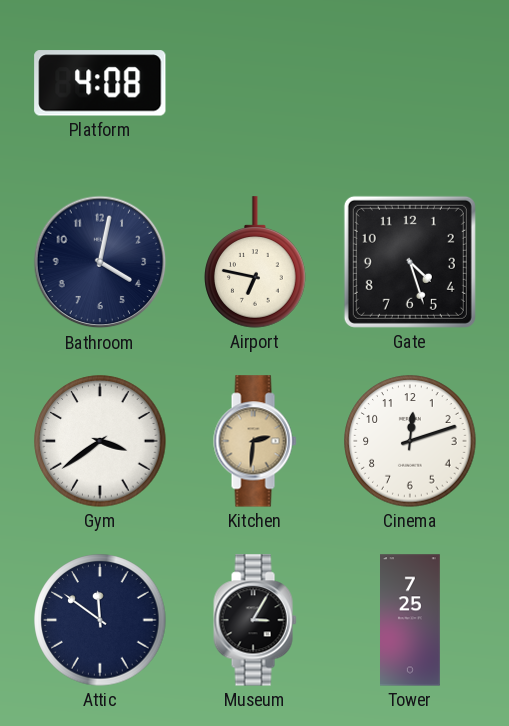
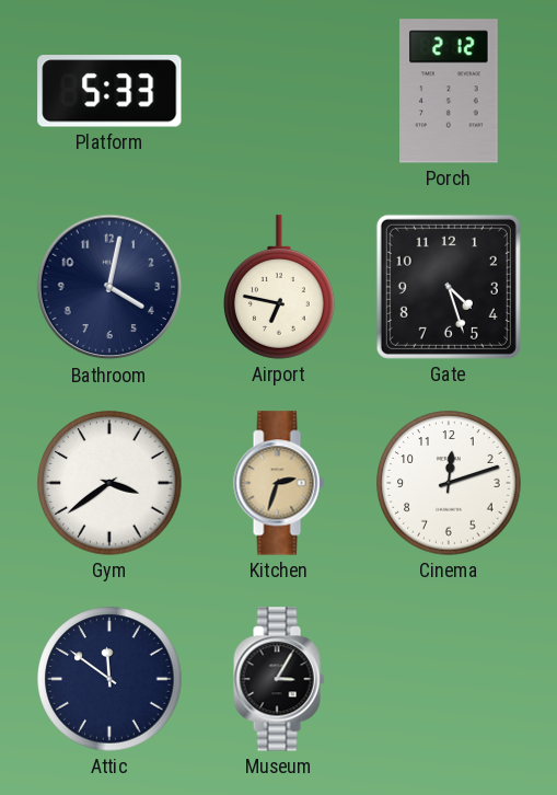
Platform: 4:08 -> 5:33
Porch: none -> 2:12
Kitchen: 2:31 -> 2:33
Tower: 7:25 -> none
